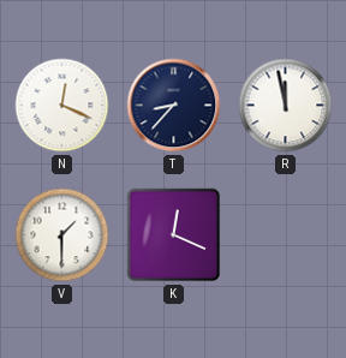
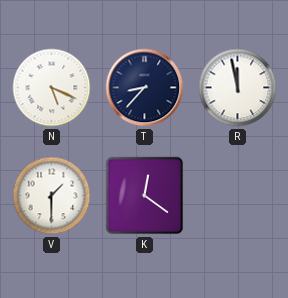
N: 12:19 -> 5:19
K: 12:19 -> 12:21
